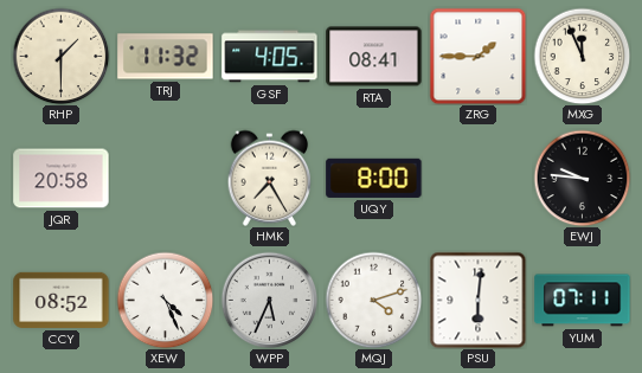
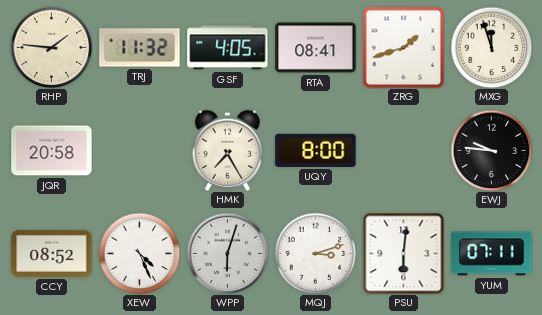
RHP: 1:30 -> 1:46
ZRG: 1:45 -> 1:42
MXG: 11:56 -> 11:57
WPP: 5:34 -> 6:03
MQJ: 4:12 -> 3:12
